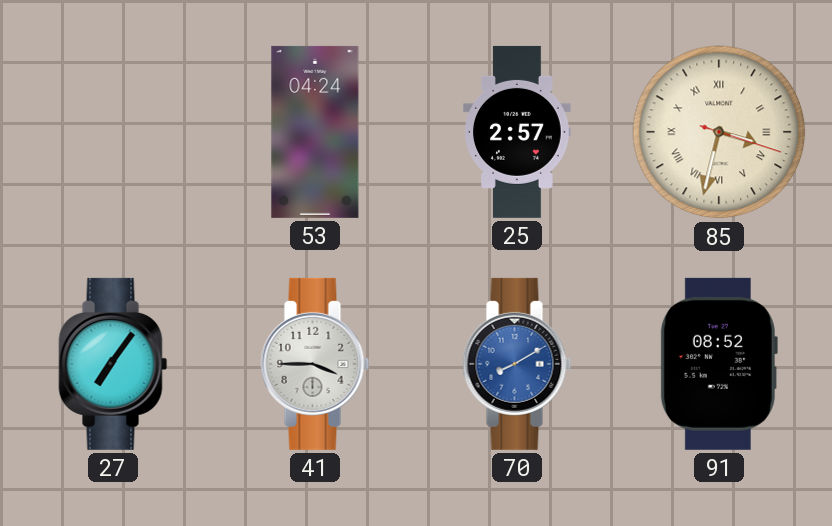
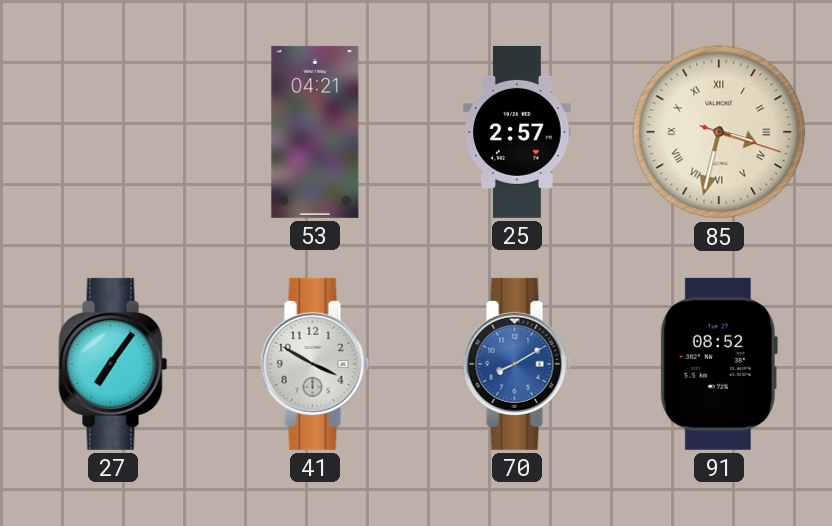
53: 04:24 -> 04:21
41: 3:45 -> 3:50
